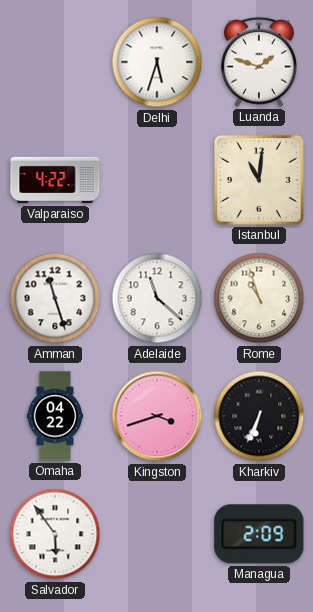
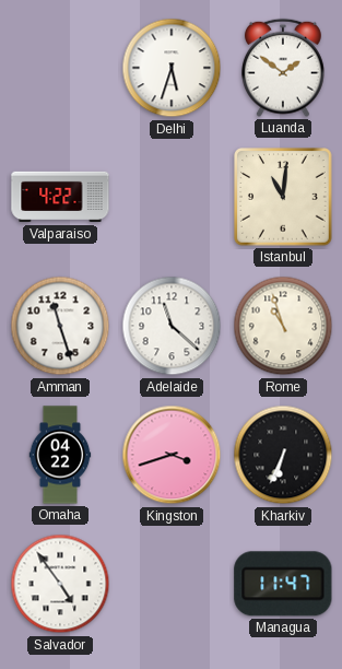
Luanda: 1:48 -> 1:51
Salvador: 5:54 -> 4:54
Managua: 2:09 -> 11:47
